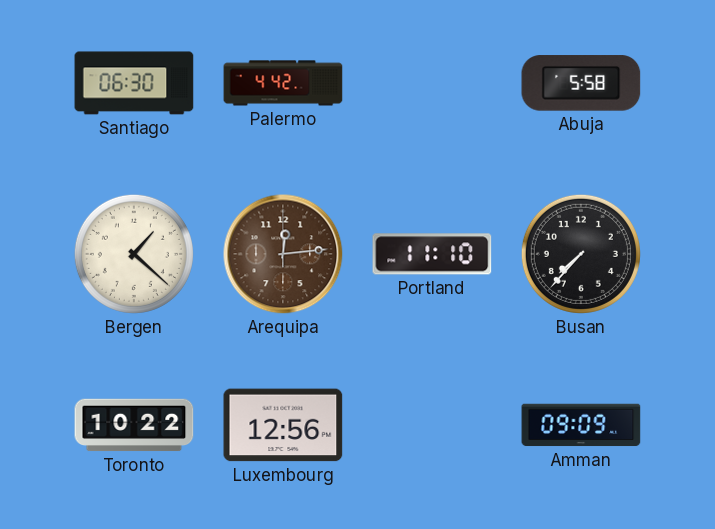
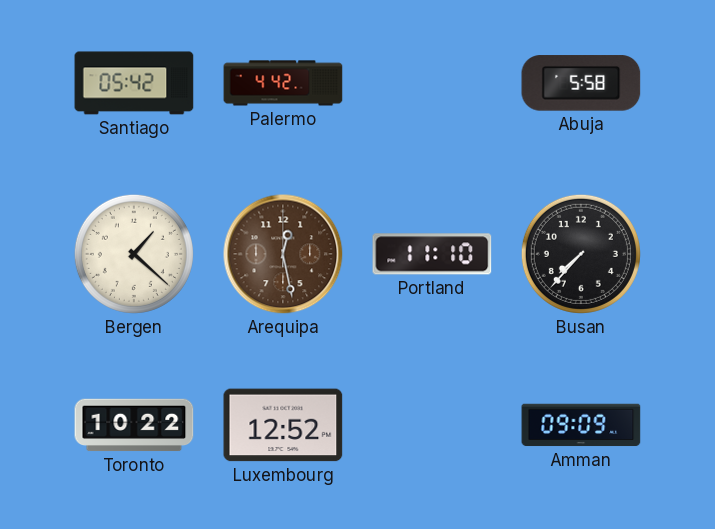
Santiago: 06:30 -> 05:42
Arequipa: 12:14 -> 12:28
Luxembourg: 12:56 -> 12:52
